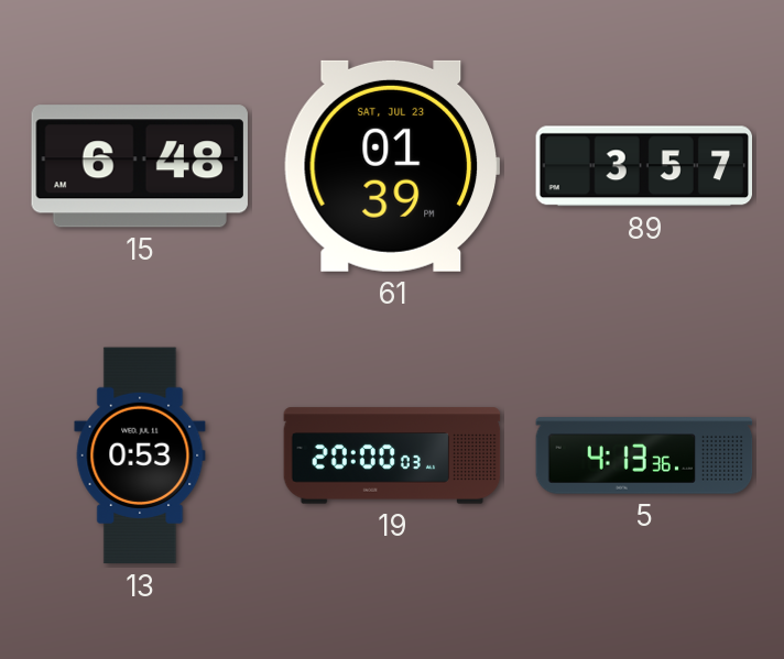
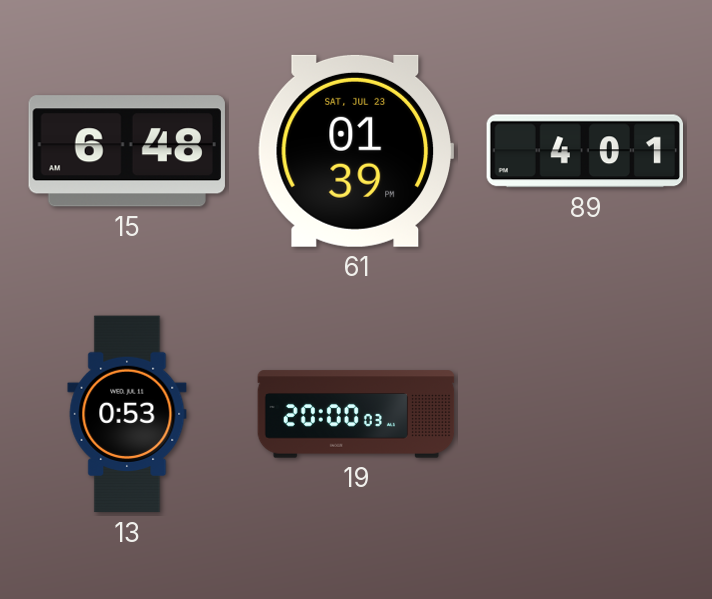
89: 3:57 -> 4:01
5: 4:13 -> none
